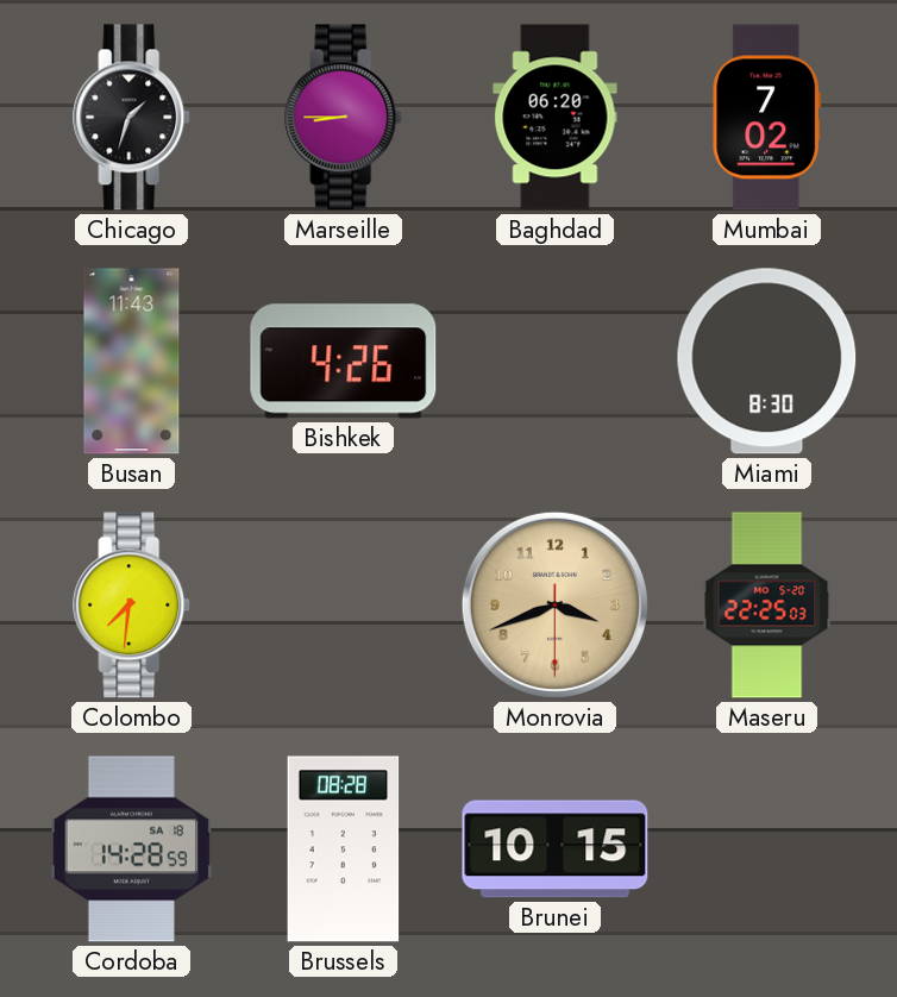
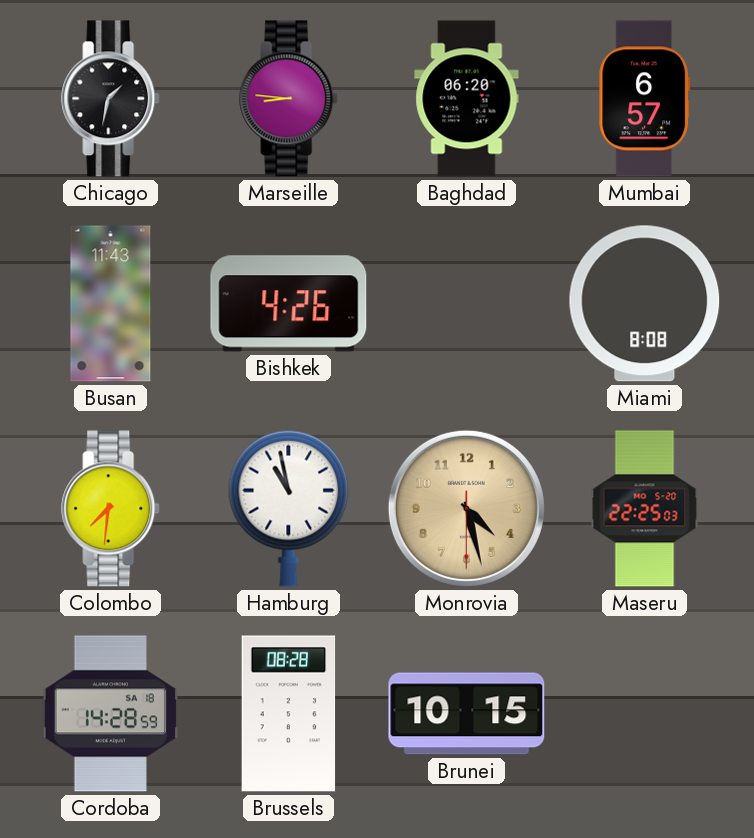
Chicago: 1:33 -> 1:32
Marseille: 8:45 -> 8:46
Mumbai: 7:02 -> 6:57
Miami: 8:30 -> 8:08
Hamburg: none -> 10:58
Monrovia: 3:41 -> 4:27
